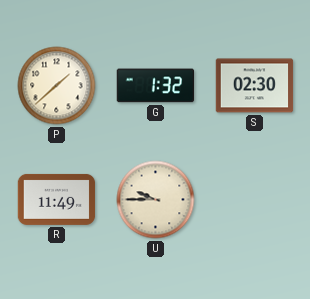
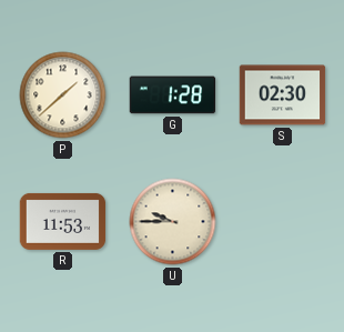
G: 1:32 -> 1:28
R: 11:49 -> 11:53
